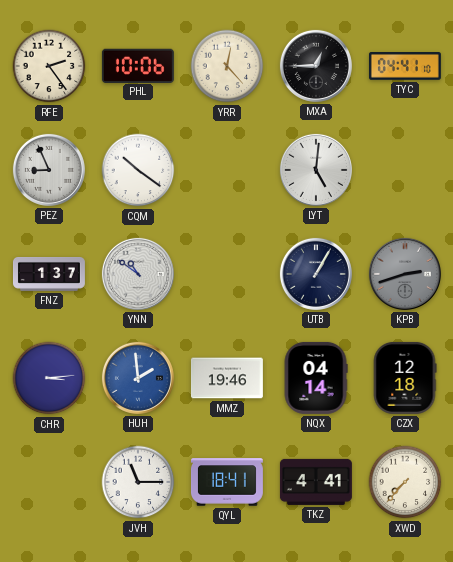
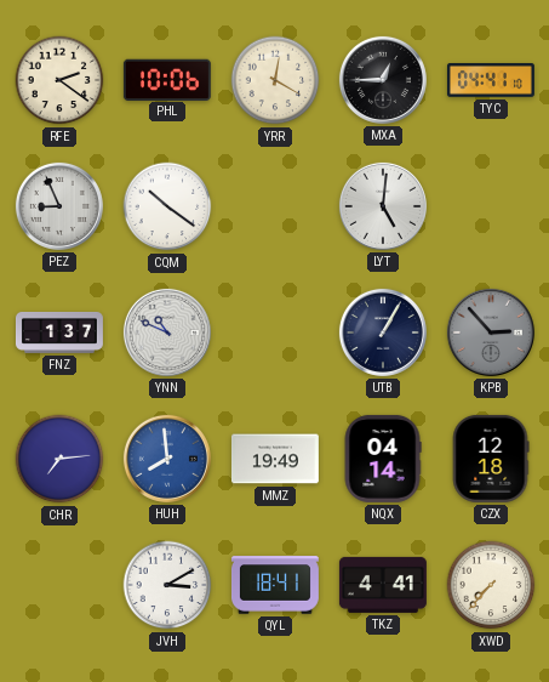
RFE: 2:24 -> 2:21
YRR: 12:23 -> 12:20
YNN: 10:51 -> 10:49
KPB: 2:42 -> 2:53
CHR: 3:14 -> 7:14
HUH: 1:59 -> 7:59
MMZ: 19:46 -> 19:49
JVH: 11:15 -> 3:10
